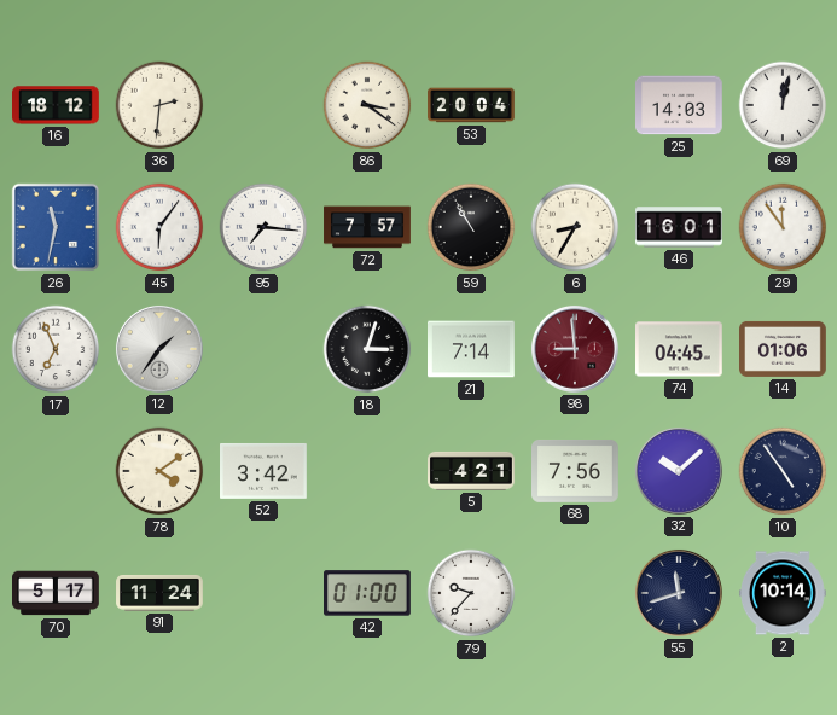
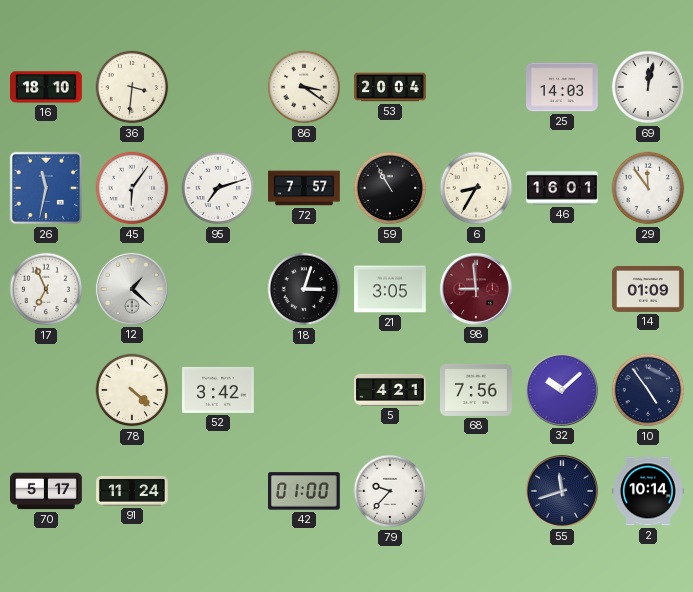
16: 18:12 -> 18:10
36: 2:31 -> 3:31
95: 7:16 -> 7:12
12: 1:36 -> 1:22
21: 7:14 -> 3:05
74: 04:45 -> none
14: 01:06 -> 01:09
78: 4:09 -> 4:22
